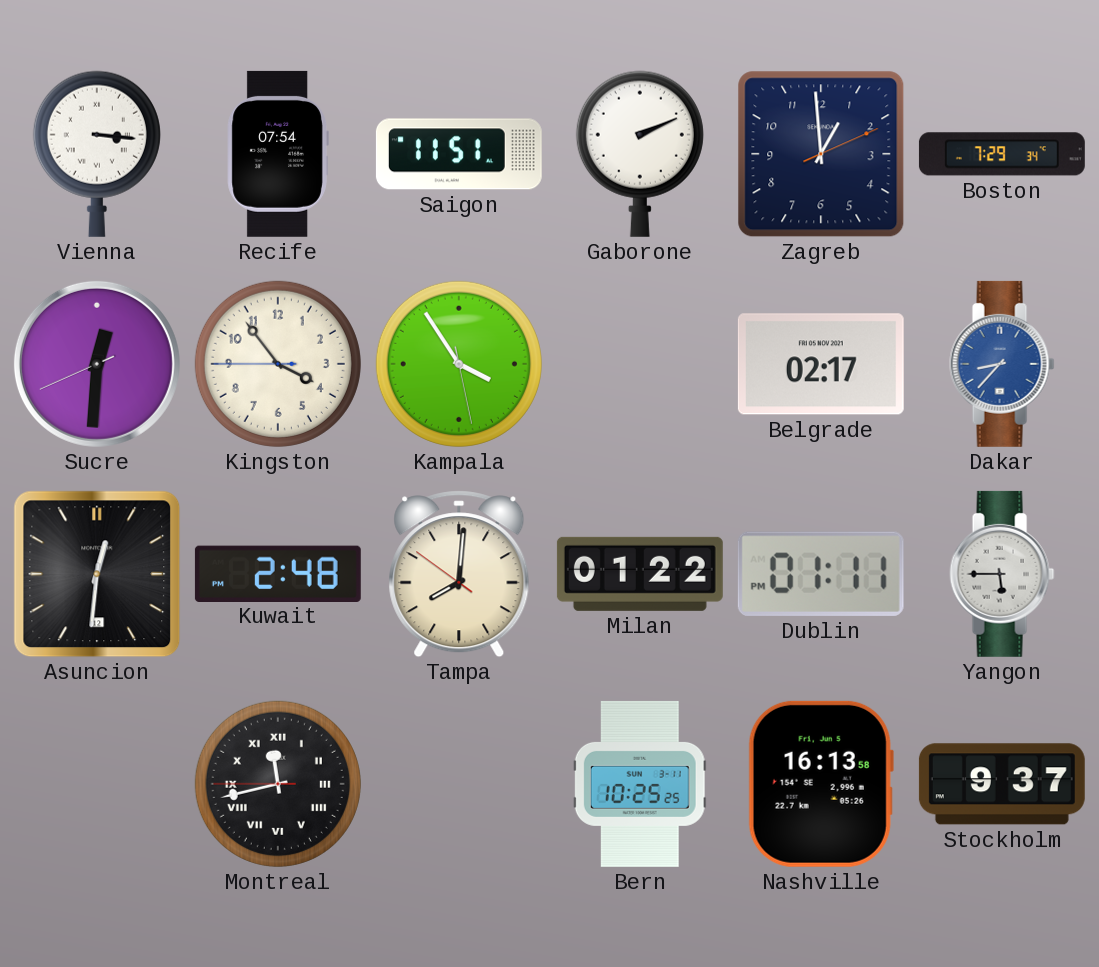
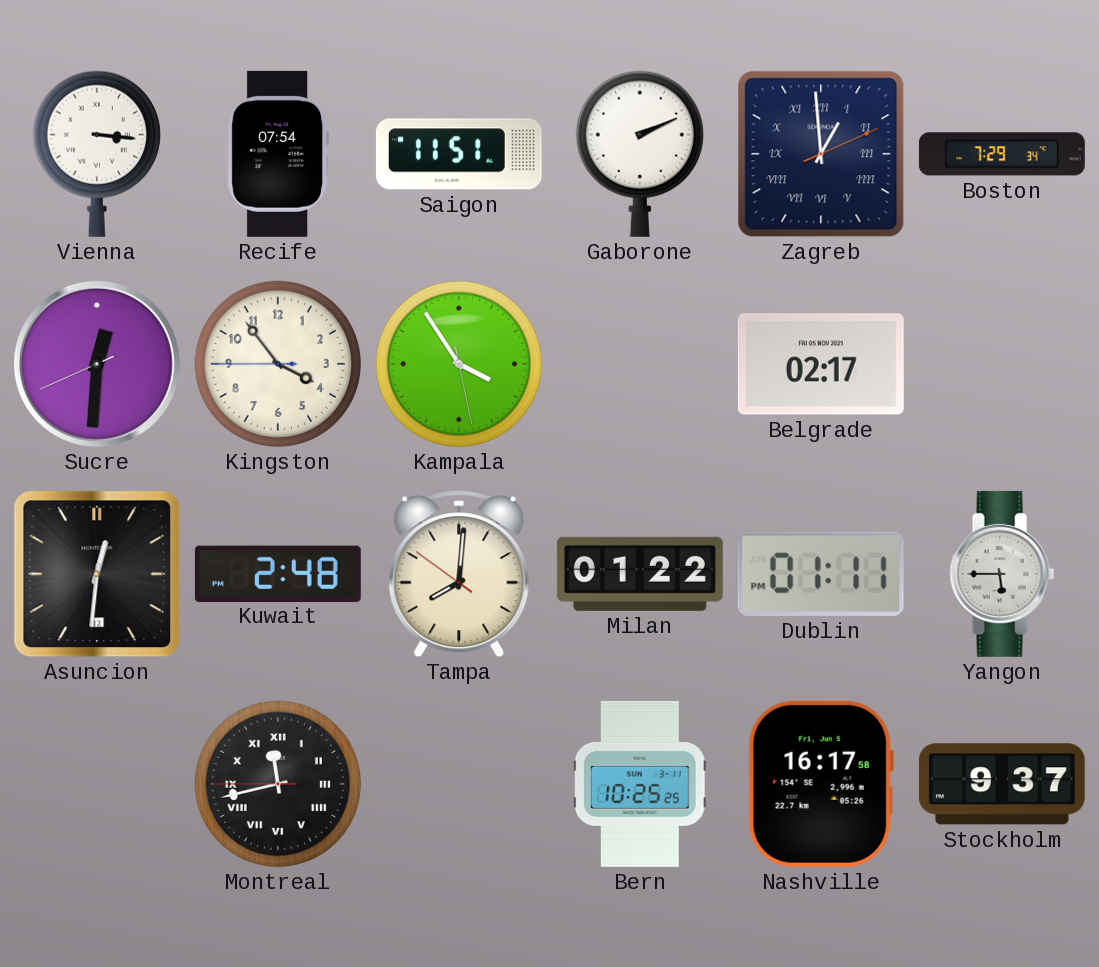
Zagreb numerals: Arabic -> Roman
Dakar: 8:37 -> none
Nashville: 16:13 -> 16:17
